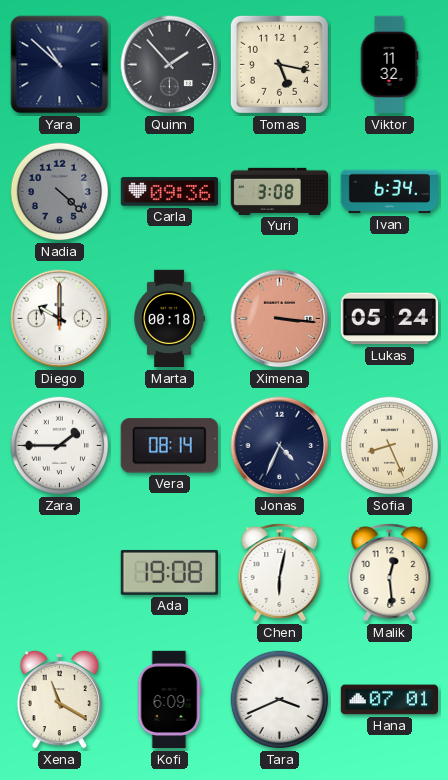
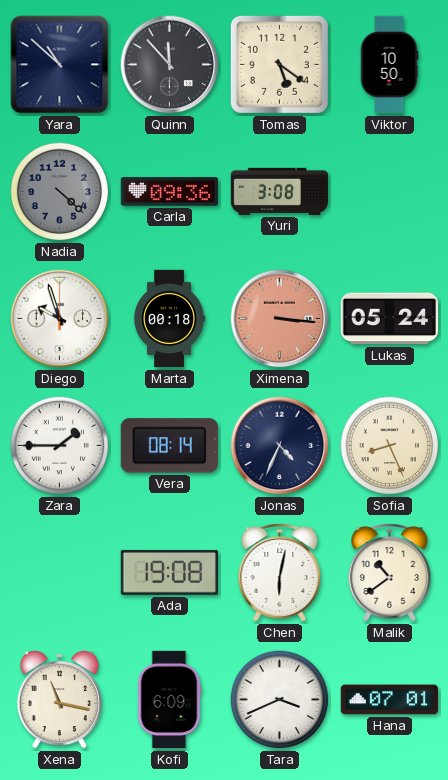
Quinn: 1:53 -> 11:53
Tomas: 5:17 -> 5:21
Viktor: 11:32 -> 10:50
Ivan: 6:34 -> none
Diego: 10:00 -> 9:57
Malik: 12:29 -> 10:39
Xena: 11:20 -> 11:17
